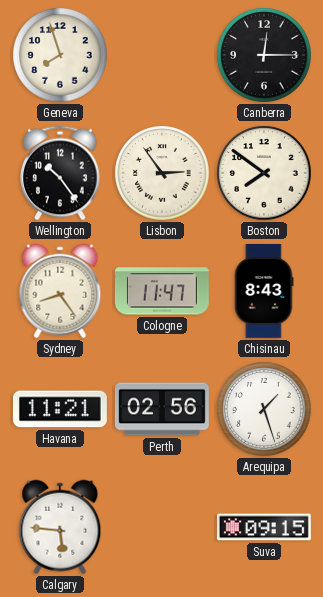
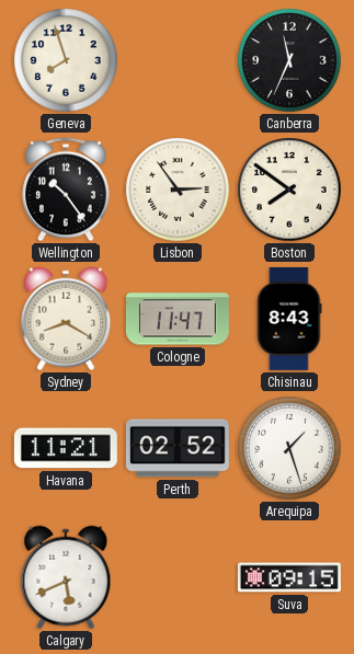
Canberra: 12:15 -> 11:34
Sydney: 8:24 -> 8:20
Perth: 02:56 -> 02:52
Calgary: 5:46 -> 5:41
